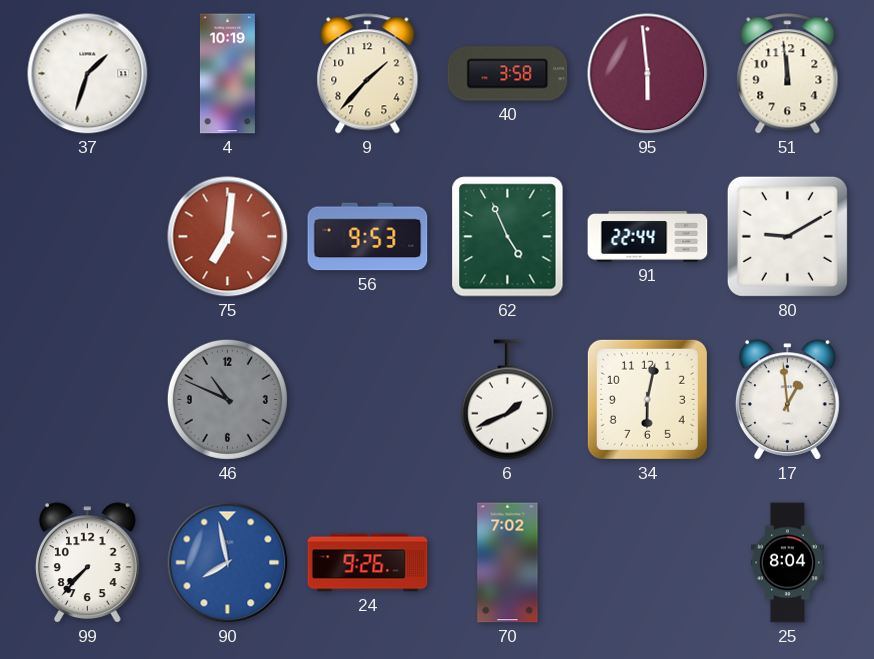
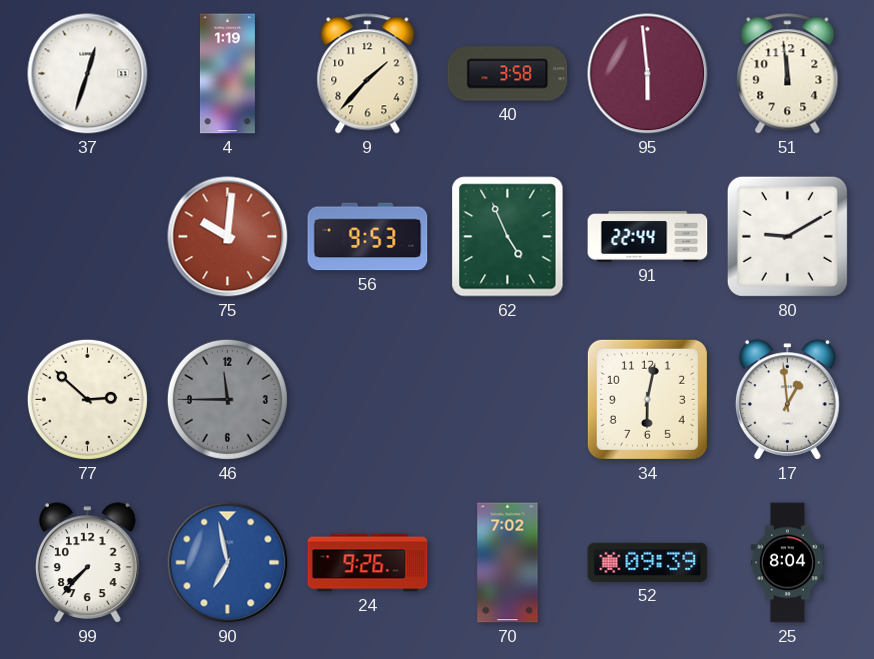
37: 1:33 -> 12:33
4: 10:19 -> 1:19
75: 7:01 -> 10:01
77: none -> 2:52
46: 10:49 -> 11:45
6: 1:41 -> none
90: 7:58 -> 6:58
52: none -> 09:39
